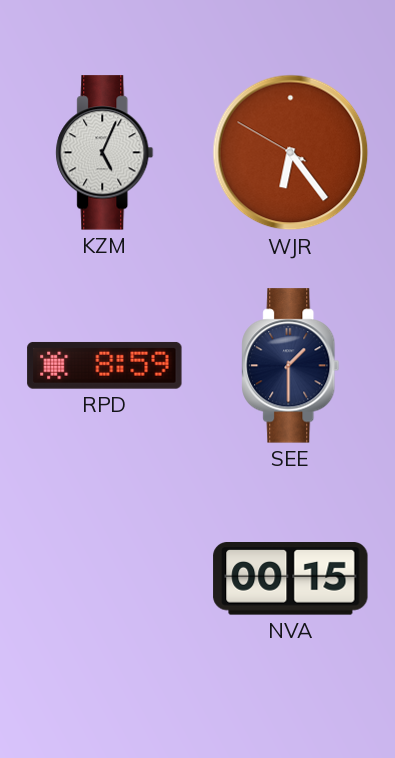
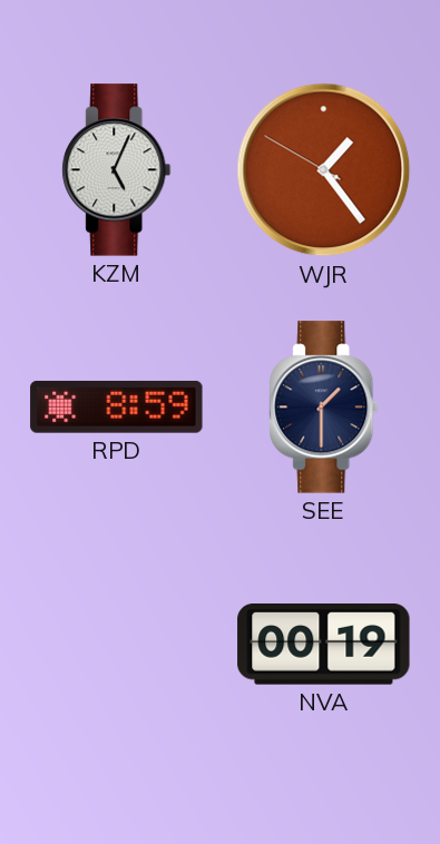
WJR: 6:23 -> 1:23
NVA: 00:15 -> 00:19
